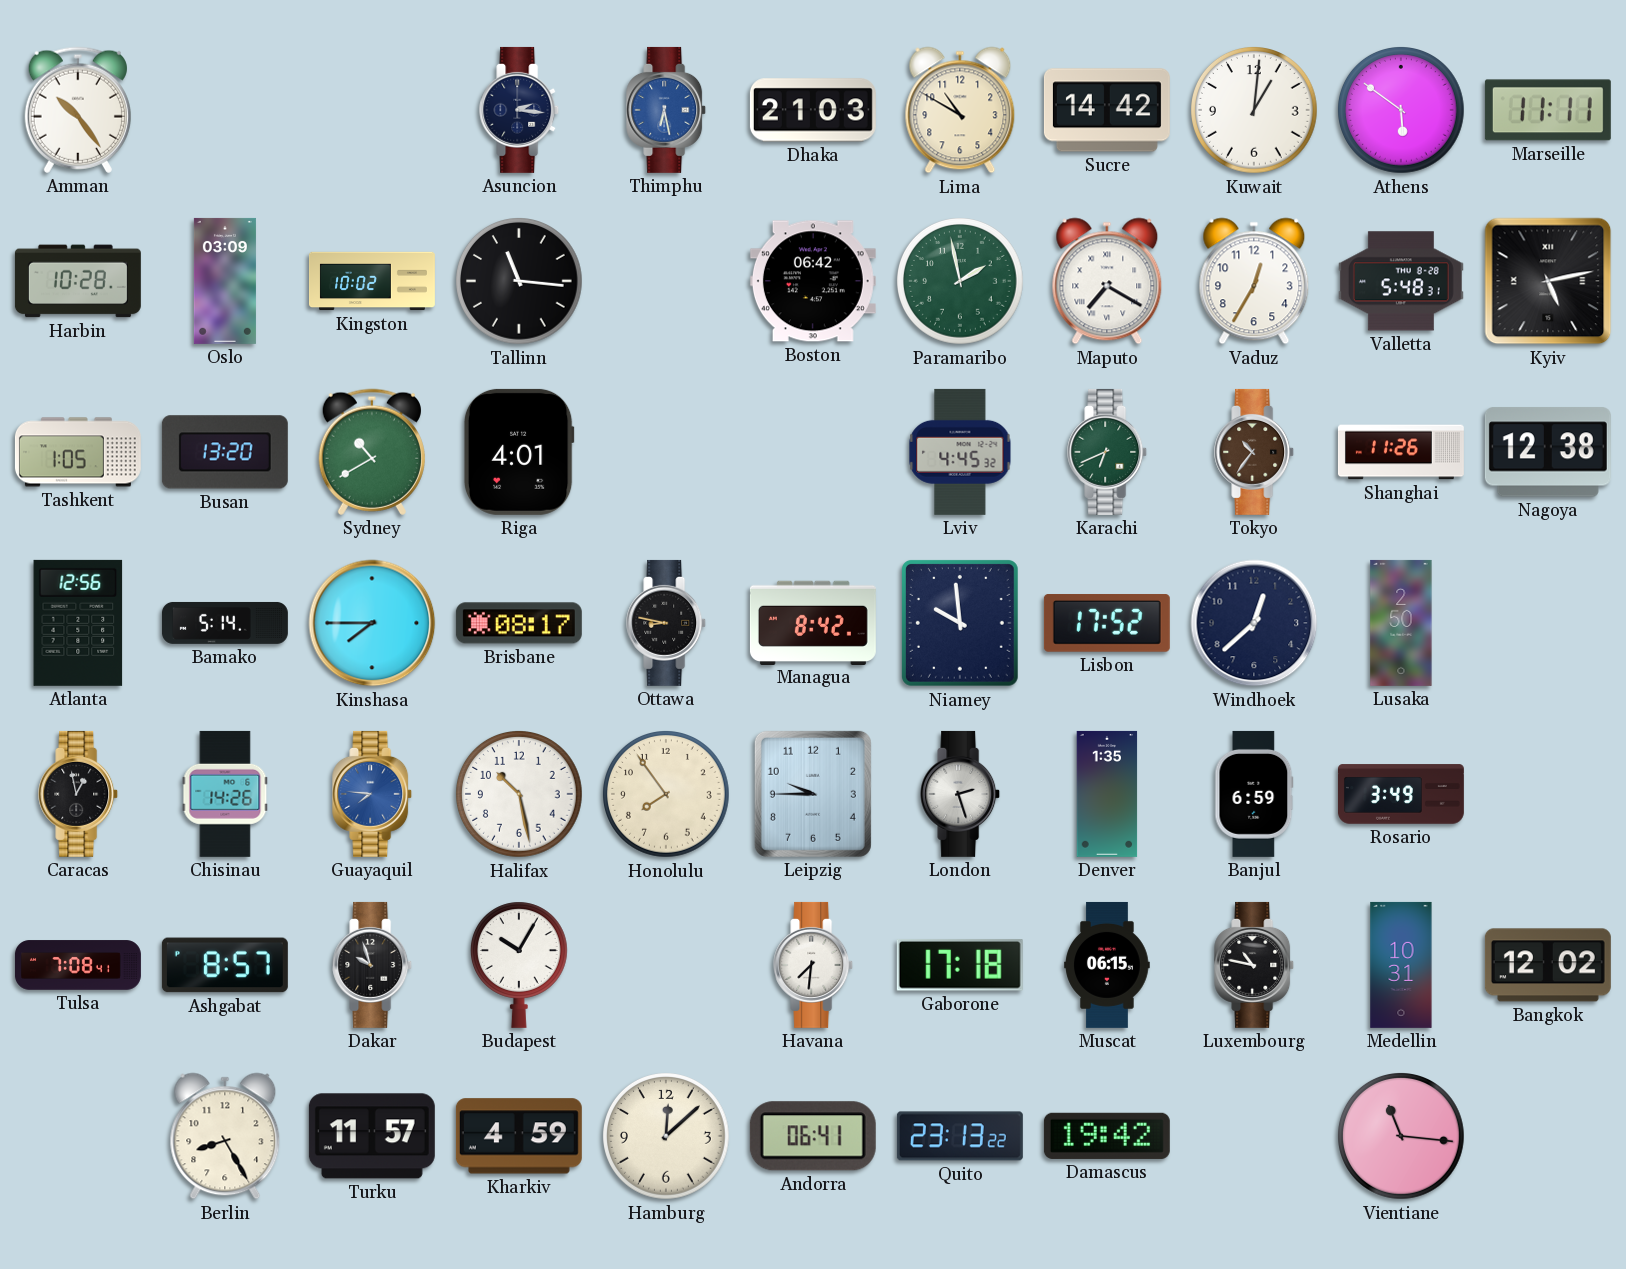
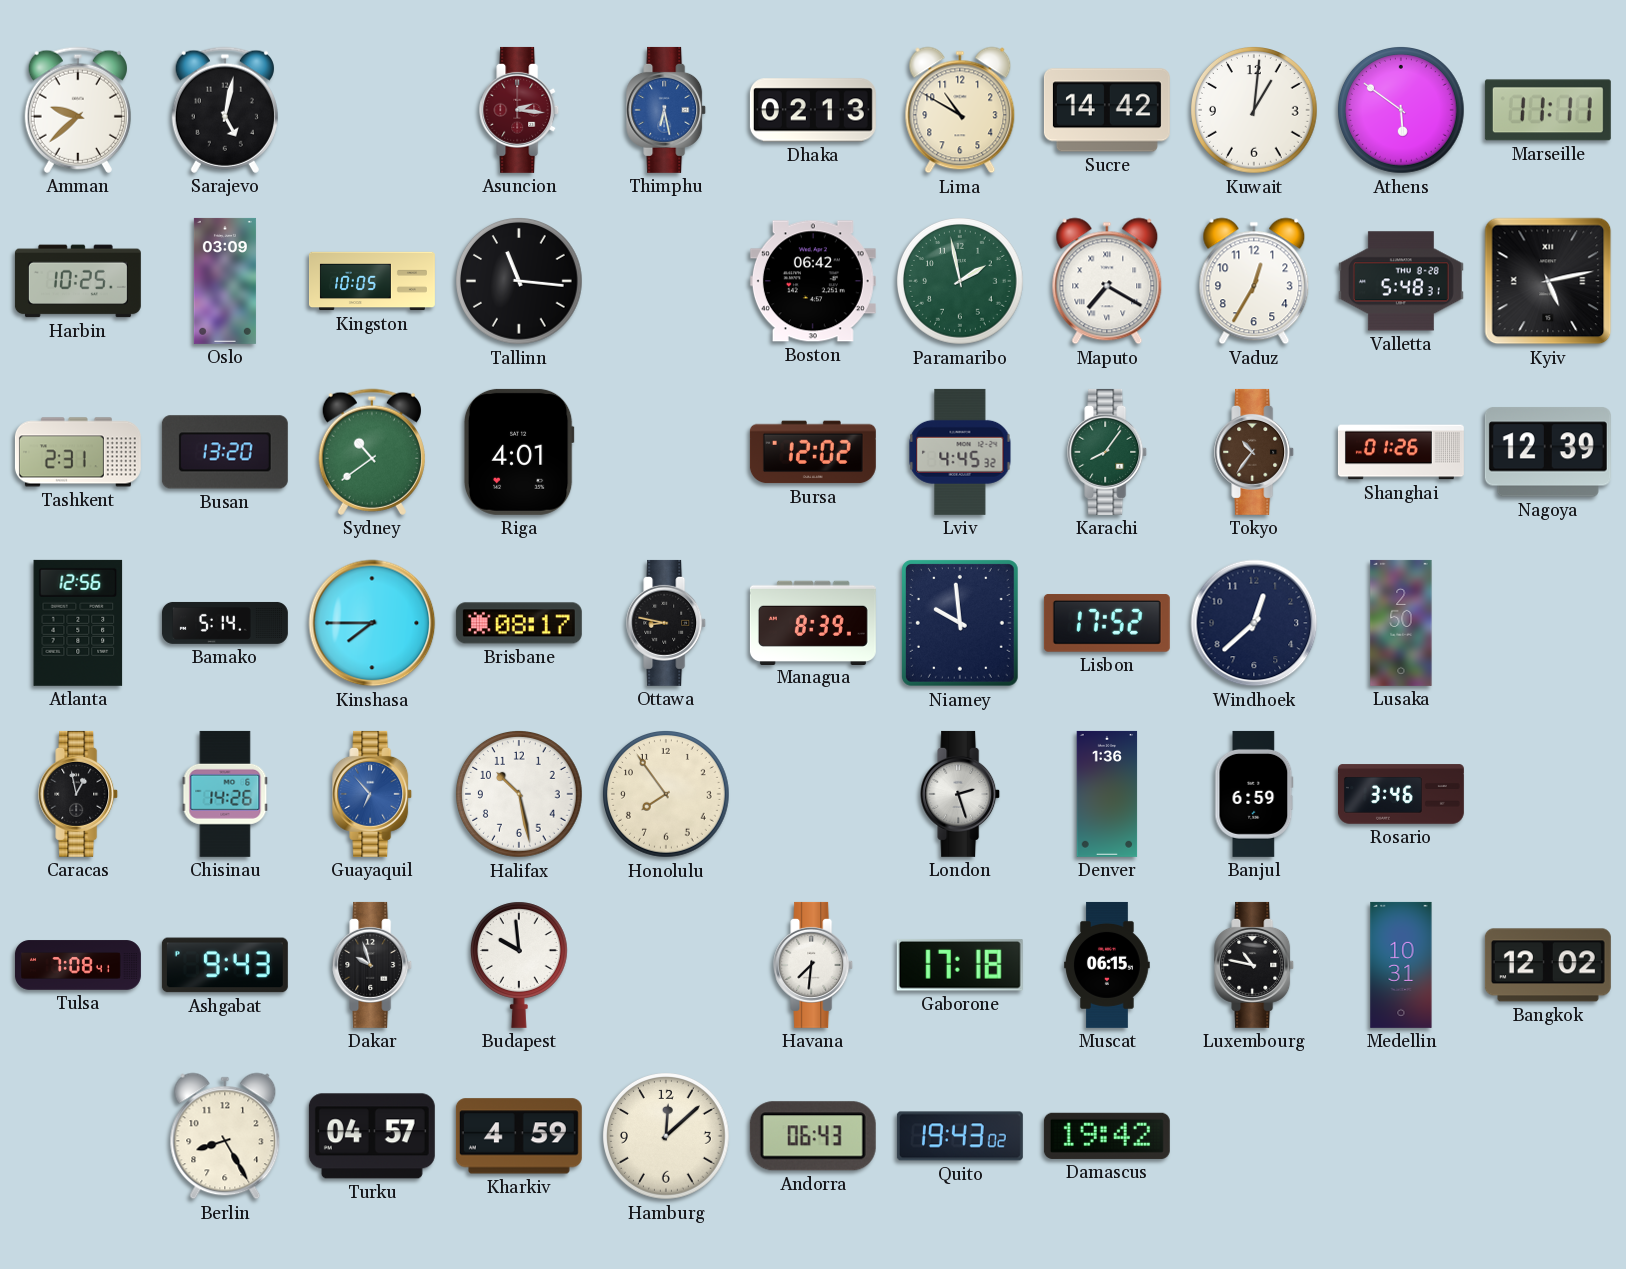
Amman: 10:24 -> 9:38
Sarajevo: none -> 5:02
Asuncion dial: navy -> burgundy
Dhaka: 21:03 -> 02:13
Harbin: 10:28 -> 10:25
Kingston: 10:02 -> 10:05
Tashkent: 1:05 -> 2:31
Sydney: 10:40 -> 10:39
Bursa: none -> 12:02
Karachi: 6:41 -> 8:06
Shanghai: 11:26 -> 01:26
Nagoya: 12:38 -> 12:39
Managua: 8:42 -> 8:39
Guayaquil: 7:46 -> 6:53
Leipzig: 9:45 -> none
Denver: 1:35 -> 1:36
Rosario: 3:49 -> 3:46
Ashgabat: 8:57 -> 9:43
Budapest: 10:05 -> 9:59
Turku: 11:57 -> 04:57
Andorra: 06:41 -> 06:43
Quito: 23:13 -> 19:43
Vientiane: 11:16 -> none
